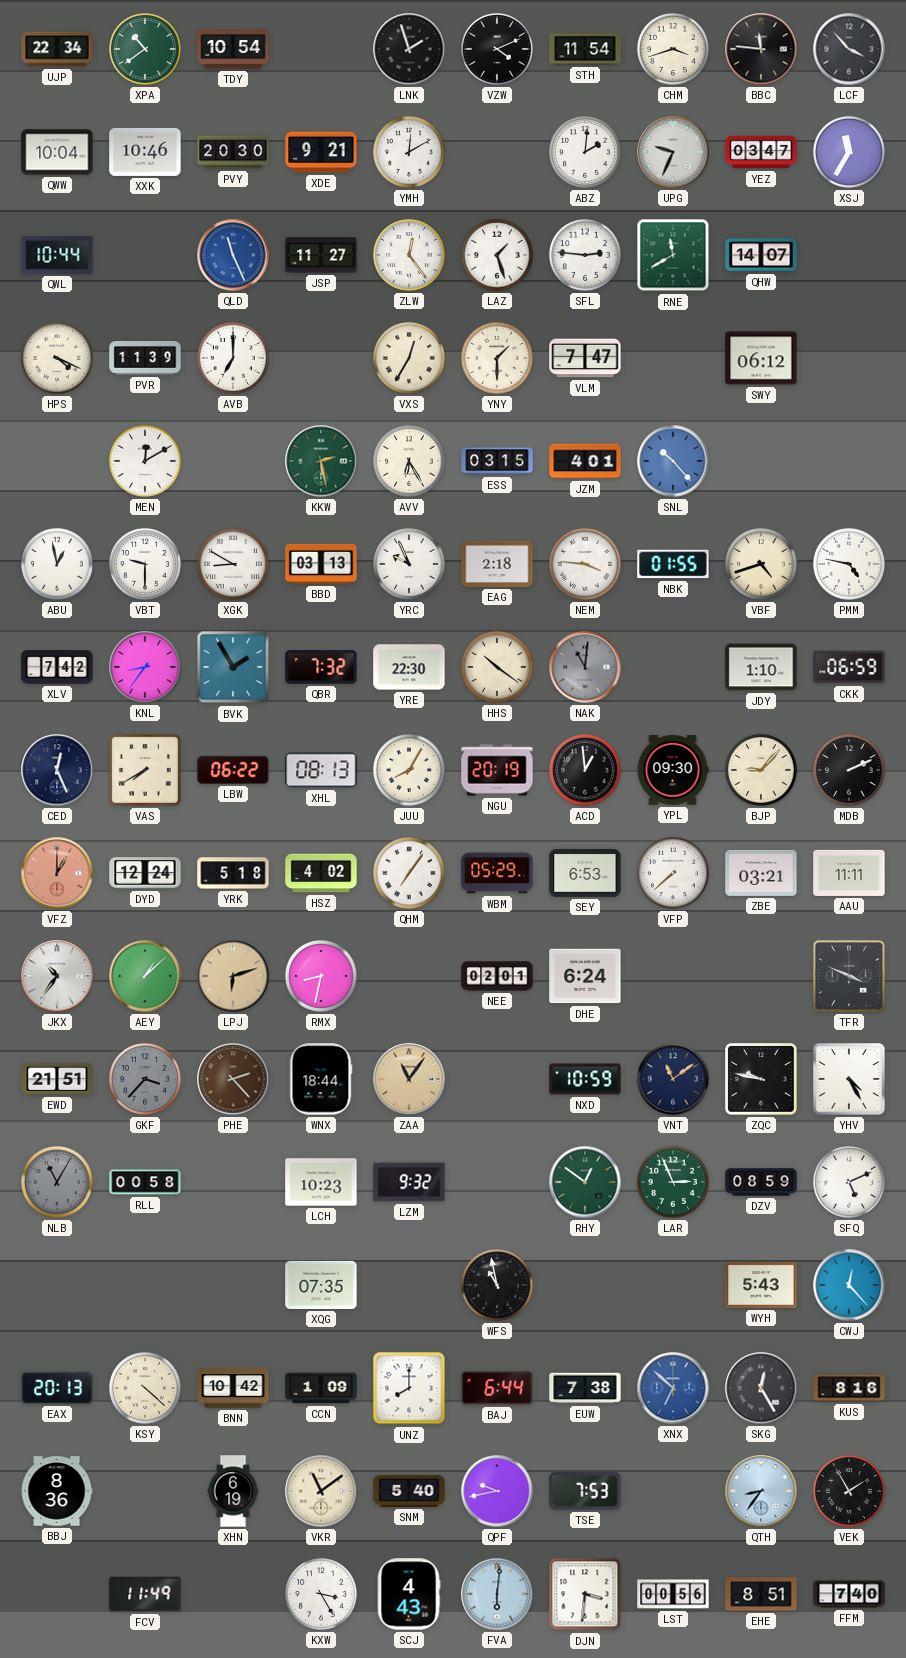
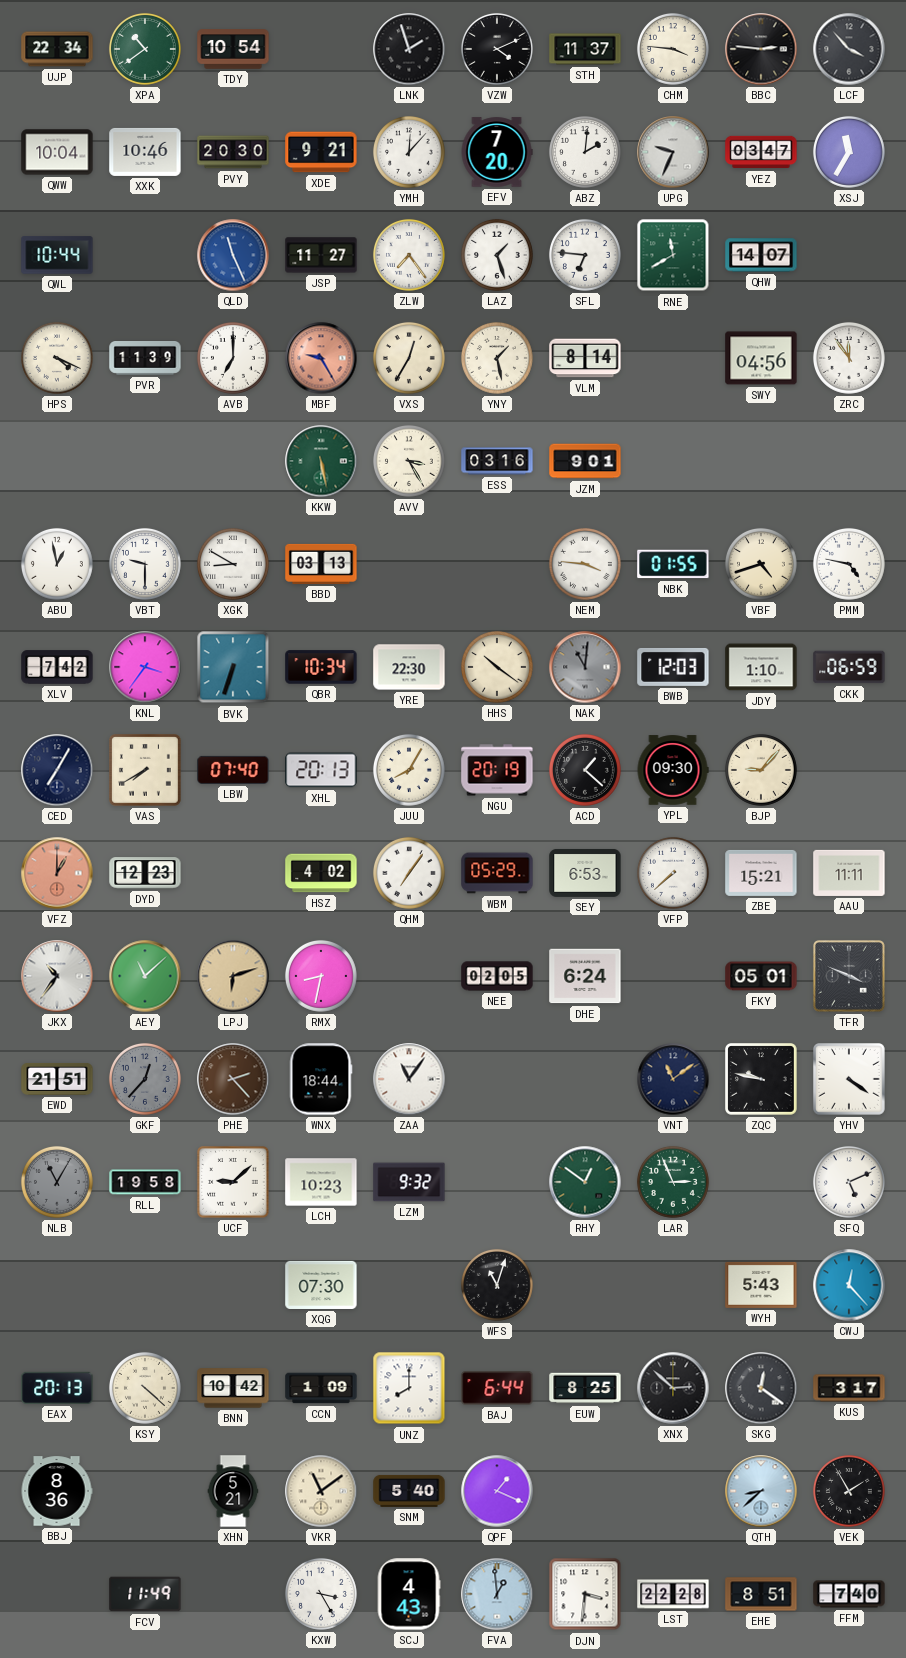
STH: 11:54 -> 11:37
CHM: 3:42 -> 3:46
BBC: 11:46 -> 2:46
YMH: 12:10 -> 12:07
EFV: none -> 7:20
ZLW: 12:24 -> 7:24
SFL: 2:46 -> 6:46
MBF: none -> 9:25
YNY: 1:30 -> 1:28
VLM: 7:47 -> 8:14
SWY: 06:12 -> 04:56
ZRC: none -> 11:54
MEN: 12:10 -> none
KKW: 2:28 -> 5:28
AVV: 6:25 -> 3:25
ESS: 03:15 -> 03:16
JZM: 4:01 -> 9:01
SNL: 10:23 -> none
YRC: 9:56 -> none
EAG: 2:18 -> none
KNL: 8:36 -> 3:36
BVK: 1:55 -> 6:33
QBR: 7:32 -> 10:34
BWB: none -> 12:03
CED: 12:26 -> 7:05
LBW: 06:22 -> 07:40
XHL: 08:13 -> 20:13
ACD: 12:59 -> 1:22
MDB: 2:11 -> none
DYD: 12:24 -> 12:23
YRK: 5:18 -> none
ZBE: 03:21 -> 15:21
AEY: 1:08 -> 11:08
NEE: 02:01 -> 02:05
FKY: none -> 05:01
GKF: 3:37 -> 12:37
ZAA dial: champagne -> white
NXD: 10:59 -> none
YHV: 4:25 -> 4:21
RLL: 00:58 -> 19:58
UCF: none -> 9:08
DZV: 08:59 -> none
XQG: 07:35 -> 07:30
WFS: 10:58 -> 11:03
EUW: 7:38 -> 8:25
XNX: 6:52 -> 2:52
XNX dial: blue -> black
SKG: 12:25 -> 12:21
KUS: 8:16 -> 3:17
XHN: 6:19 -> 5:21
QPF: 9:43 -> 1:19
TSE: 7:53 -> none
QTH: 8:36 -> 8:38
FVA: 6:01 -> 12:59
LST: 00:56 -> 22:28
